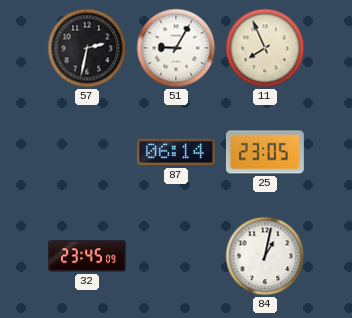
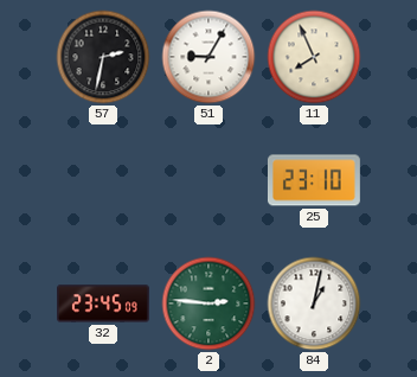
87: 06:14 -> none
25: 23:05 -> 23:10
2: none -> 2:46
